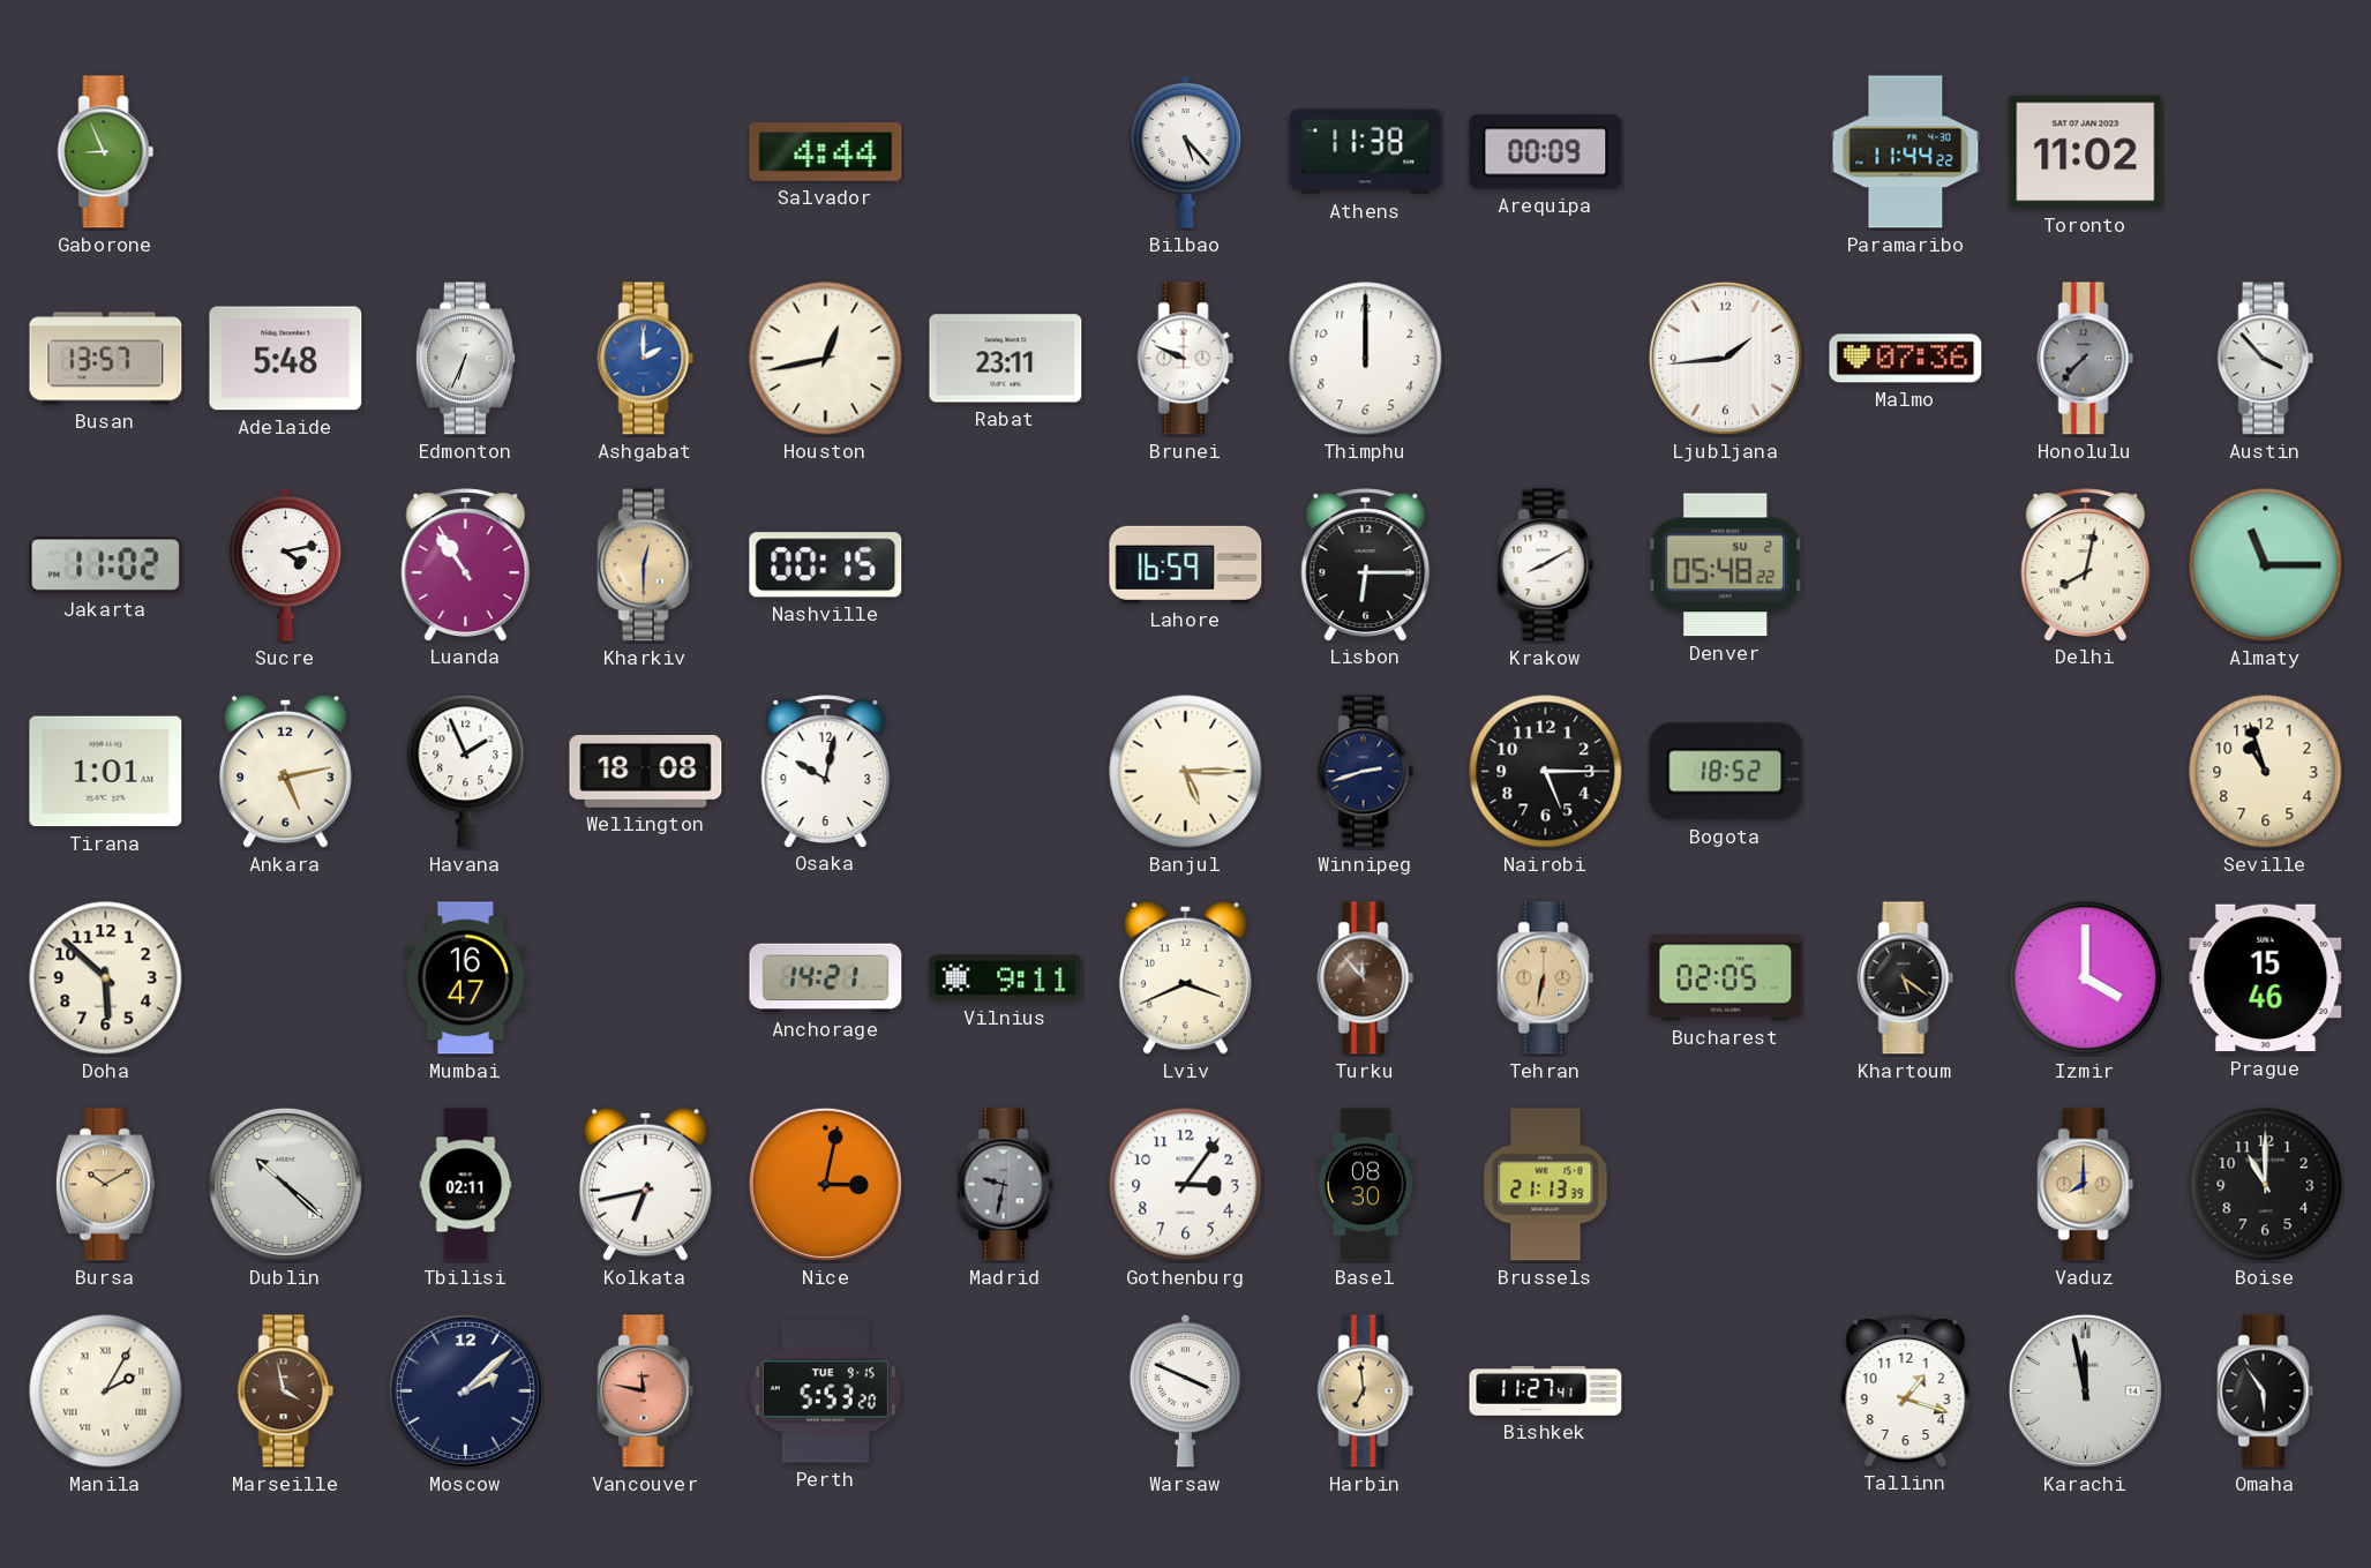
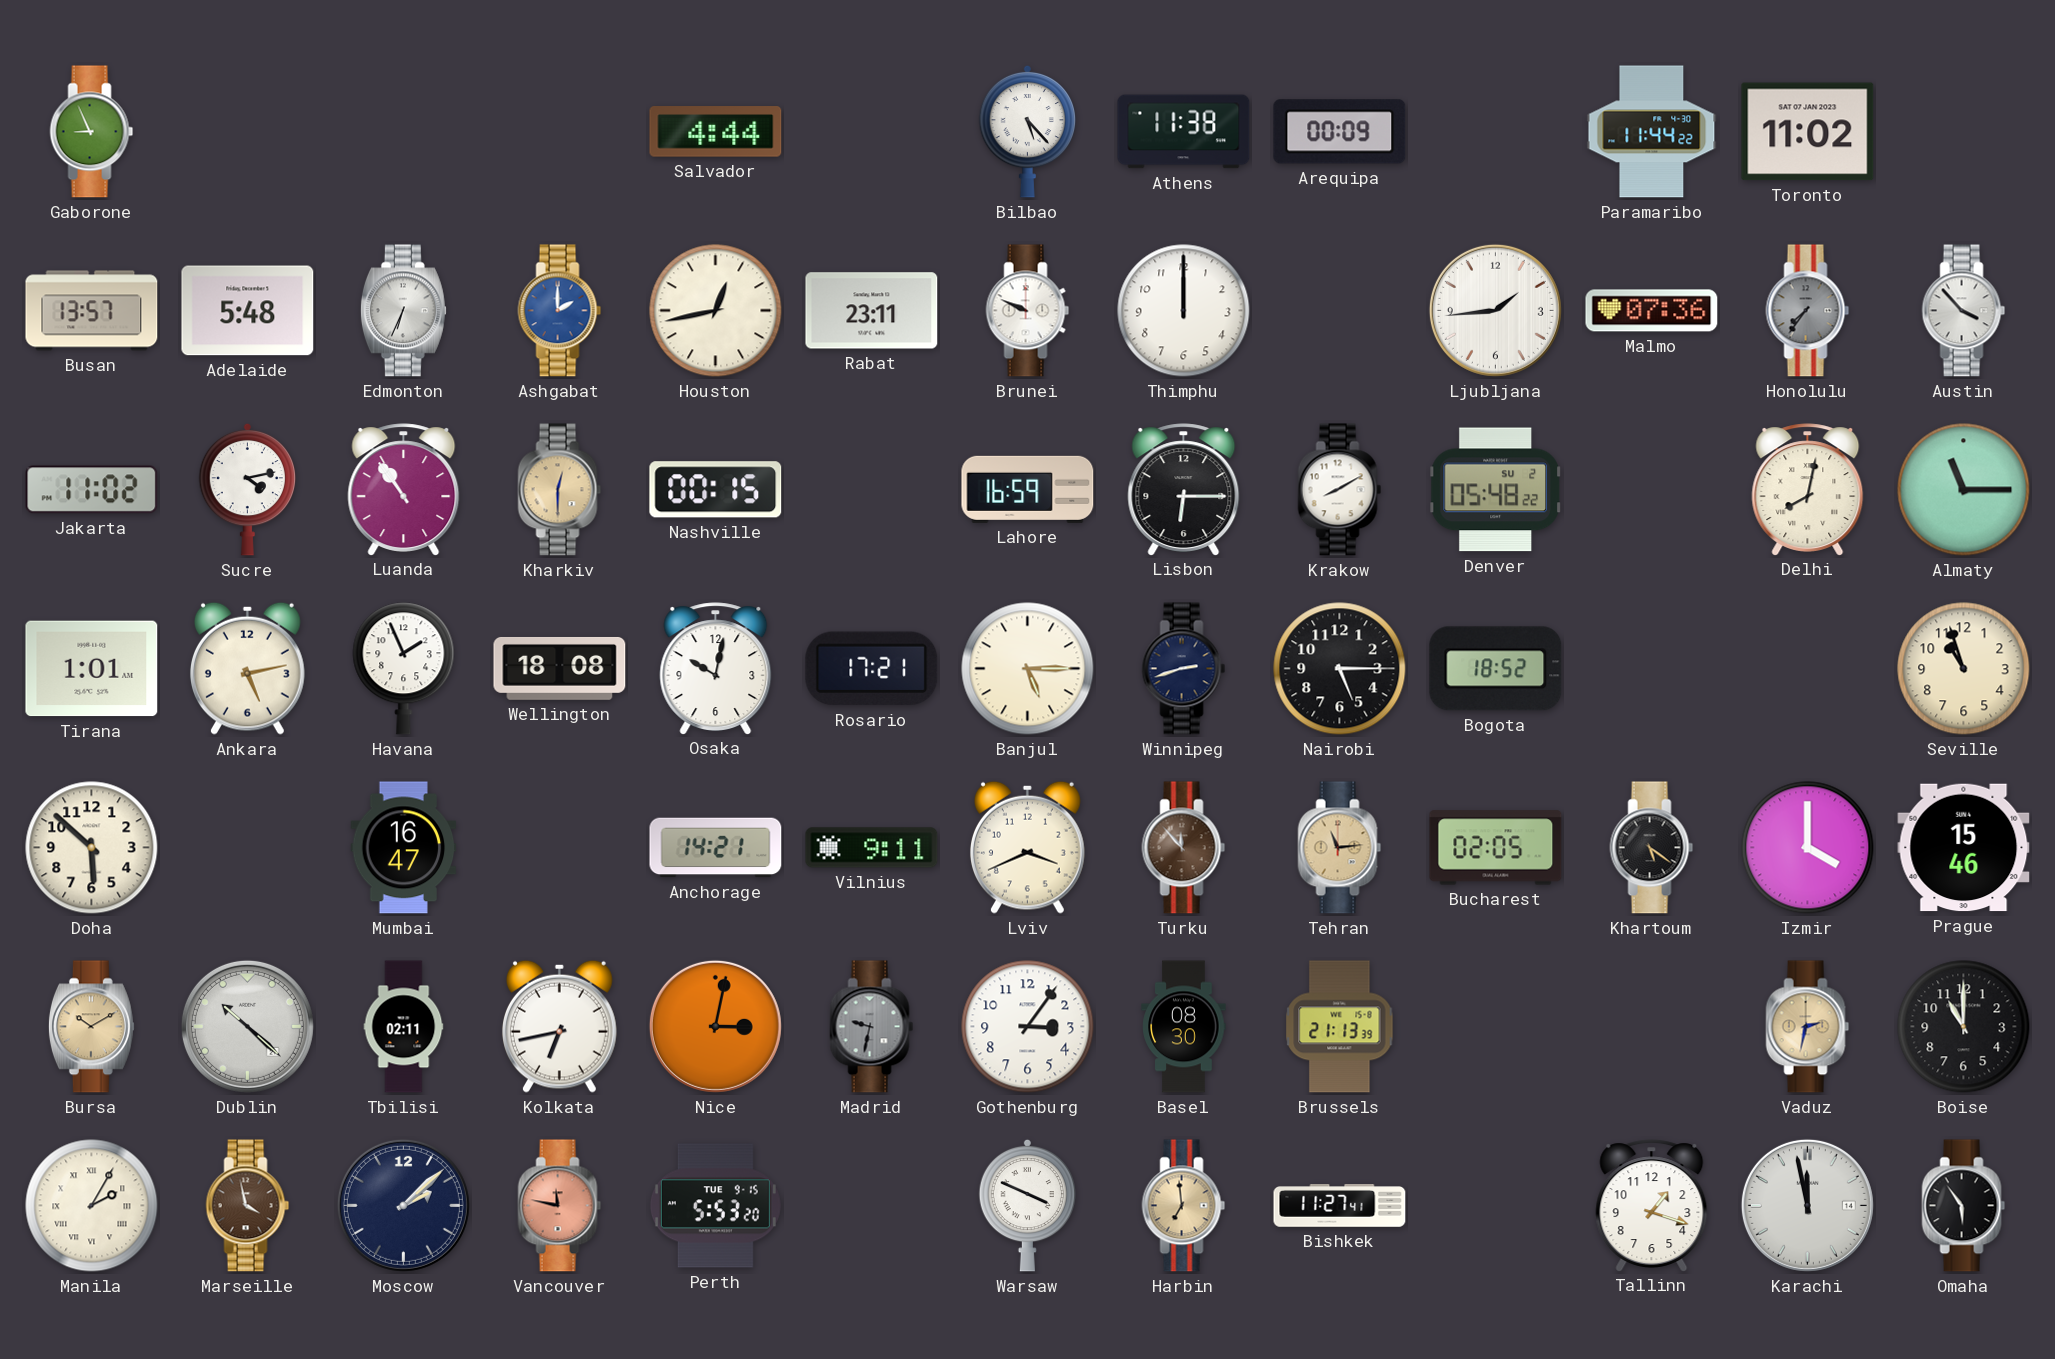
Honolulu: 7:37 -> 7:36
Rosario: none -> 17:21
Tehran: 6:32 -> 11:14
Vaduz: 8:00 -> 2:32
